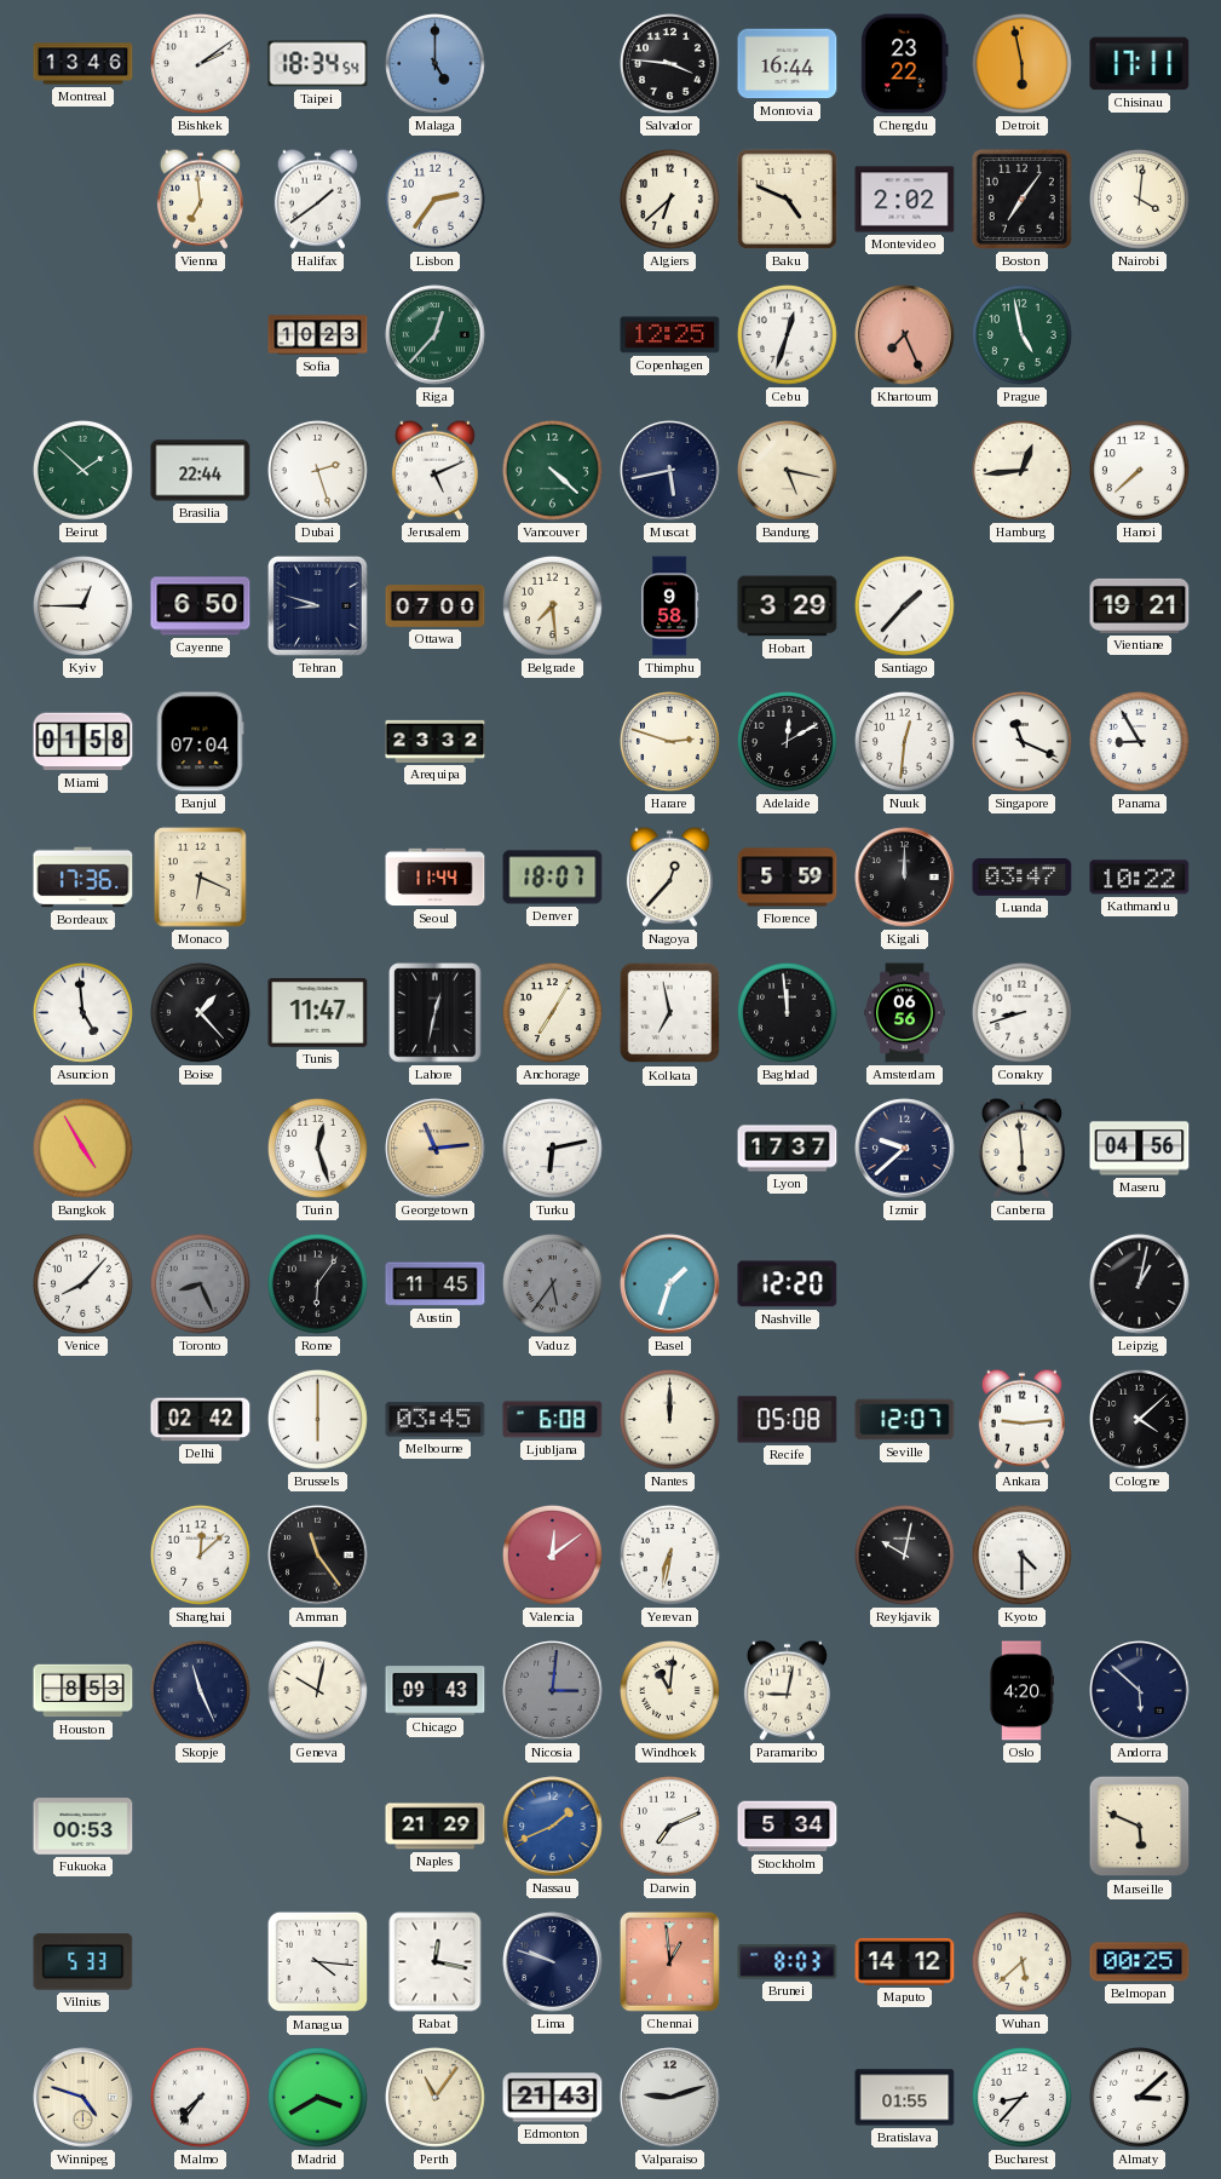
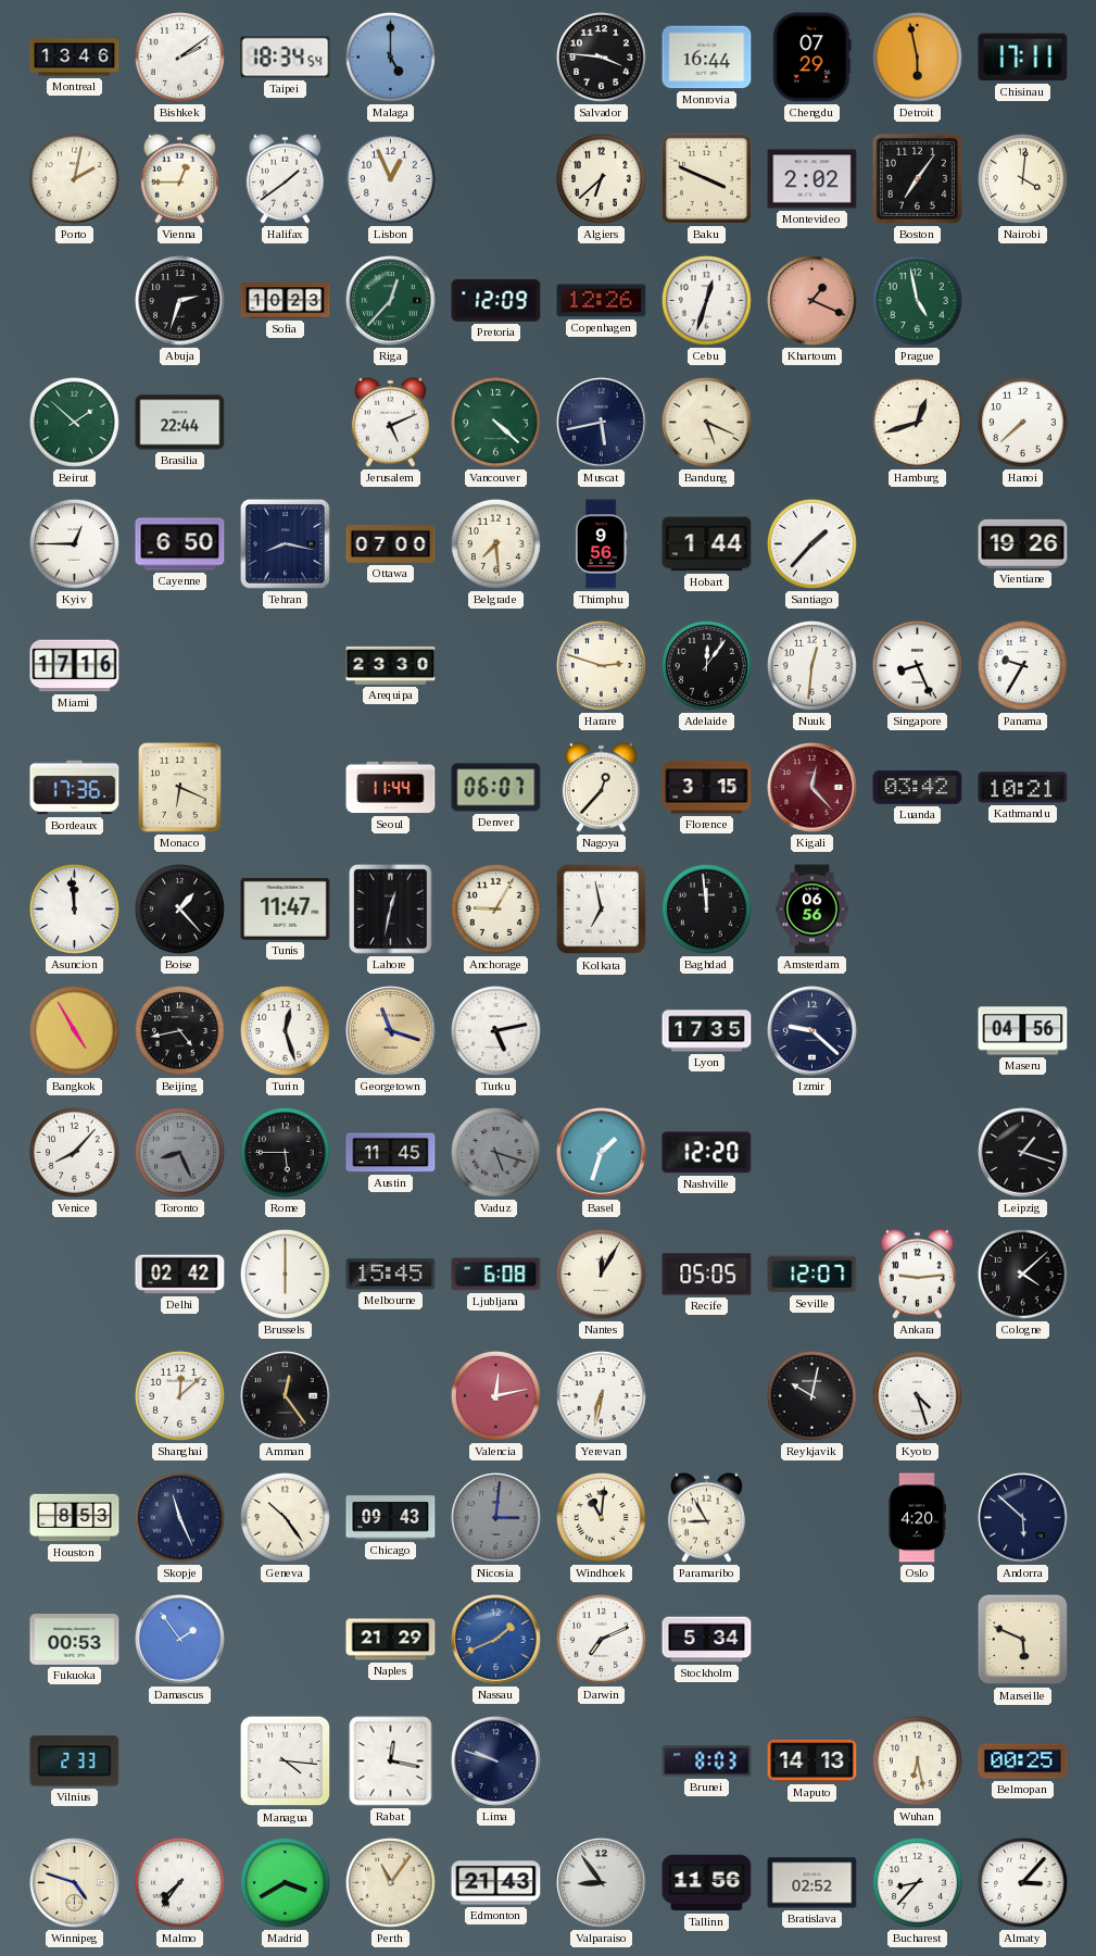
Chengdu: 23:22 -> 07:29
Porto: none -> 2:02
Vienna: 6:59 -> 12:45
Lisbon: 2:36 -> 12:56
Baku: 4:49 -> 3:49
Abuja: none -> 2:33
Pretoria: none -> 12:09
Copenhagen: 12:25 -> 12:26
Khartoum: 7:26 -> 1:19
Dubai: 2:27 -> none
Bandung: 5:17 -> 5:19
Hamburg: 12:44 -> 12:42
Tehran: 8:48 -> 8:17
Thimphu: 9:58 -> 9:56
Hobart: 3:29 -> 1:44
Vientiane: 19:21 -> 19:26
Miami: 01:58 -> 17:16
Banjul: 07:04 -> none
Arequipa: 23:32 -> 23:30
Adelaide: 12:10 -> 12:06
Singapore: 11:19 -> 8:26
Panama: 8:55 -> 9:35
Denver: 18:07 -> 06:07
Florence: 5:59 -> 3:15
Kigali: 12:00 -> 12:23
Kigali dial: black -> burgundy
Luanda: 03:47 -> 03:42
Kathmandu: 10:22 -> 10:21
Asuncion: 4:59 -> 11:59
Anchorage: 7:05 -> 9:05
Conakry: 8:42 -> none
Beijing: none -> 4:43
Georgetown: 11:14 -> 11:18
Turku: 6:13 -> 5:13
Lyon: 17:37 -> 17:35
Izmir: 9:38 -> 9:22
Canberra: 5:59 -> none
Rome: 6:06 -> 5:45
Vaduz: 5:36 -> 5:18
Leipzig: 1:02 -> 1:18
Melbourne: 03:45 -> 15:45
Nantes: 12:00 -> 12:05
Recife: 05:08 -> 05:05
Amman: 11:24 -> 12:24
Valencia: 12:09 -> 12:13
Kyoto: 4:30 -> 4:27
Geneva: 10:02 -> 10:24
Paramaribo: 9:02 -> 8:55
Damascus: none -> 1:54
Vilnius: 5:33 -> 2:33
Chennai: 12:59 -> none
Maputo: 14:12 -> 14:13
Wuhan: 5:38 -> 6:28
Valparaiso: 9:12 -> 8:54
Tallinn: none -> 11:56
Bratislava: 01:55 -> 02:52
Almaty: 3:08 -> 3:07
